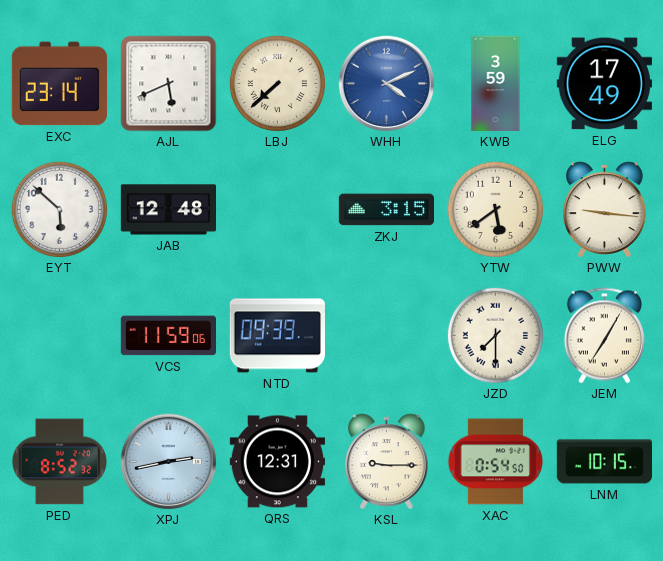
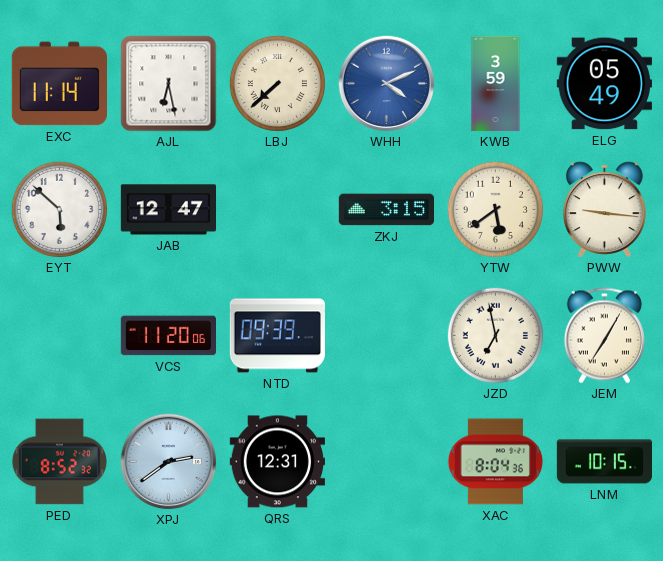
EXC: 23:14 -> 11:14
AJL: 5:41 -> 6:28
ELG: 17:49 -> 05:49
JAB: 12:48 -> 12:47
VCS: 11:59 -> 11:20
JZD: 7:30 -> 6:58
XPJ: 2:43 -> 2:39
KSL: 9:15 -> none
XAC: 0:54 -> 8:04
